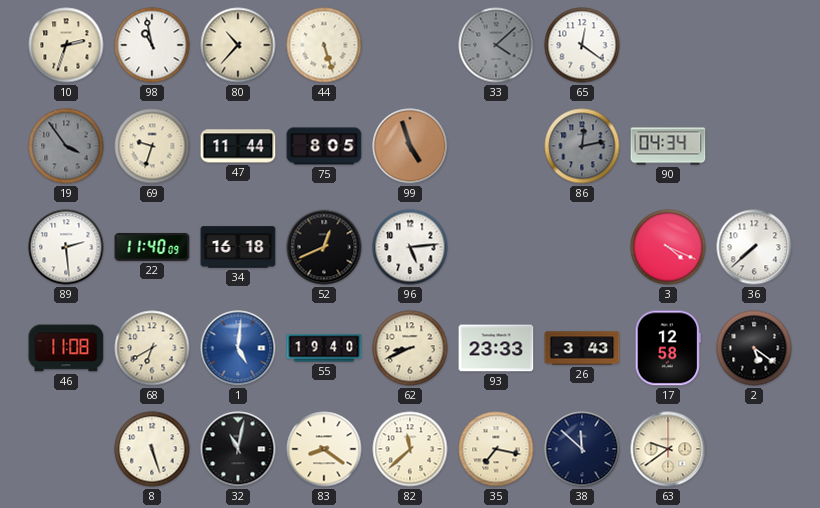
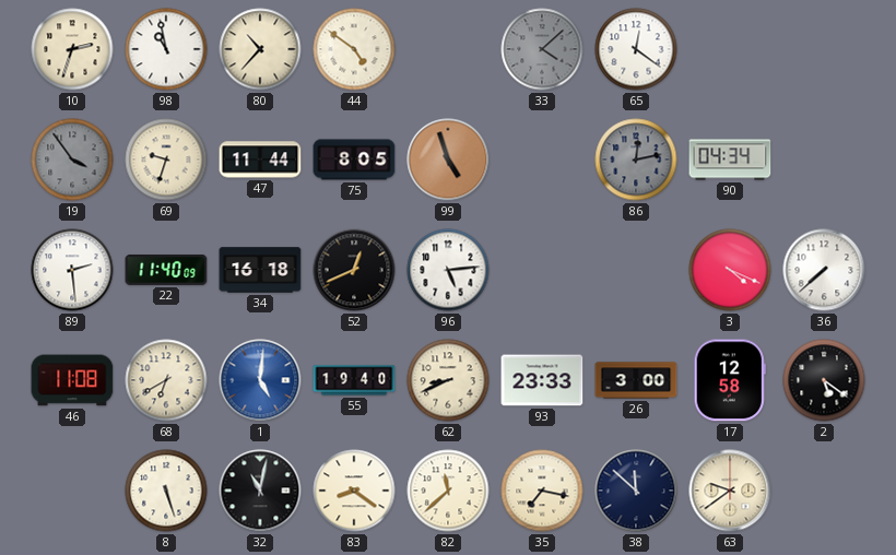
44: 5:27 -> 4:51
26: 3:43 -> 3:00
